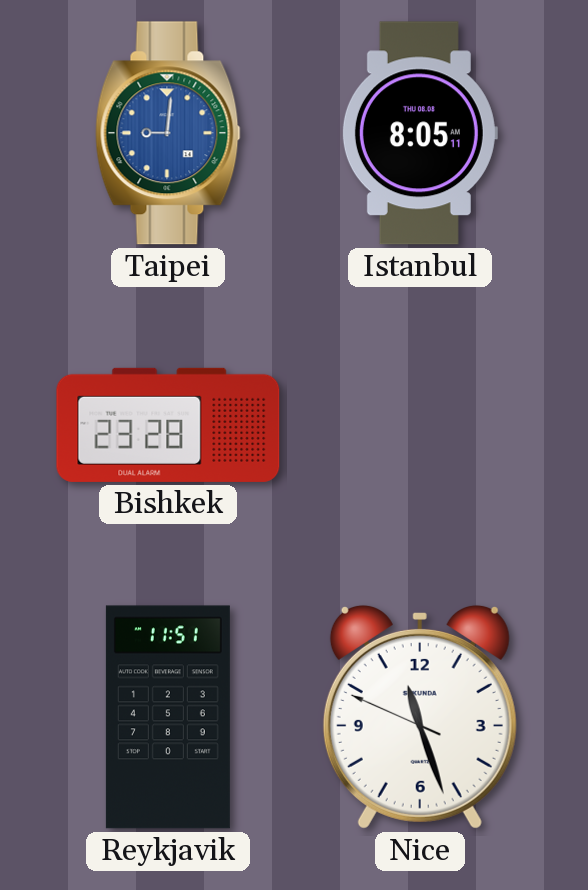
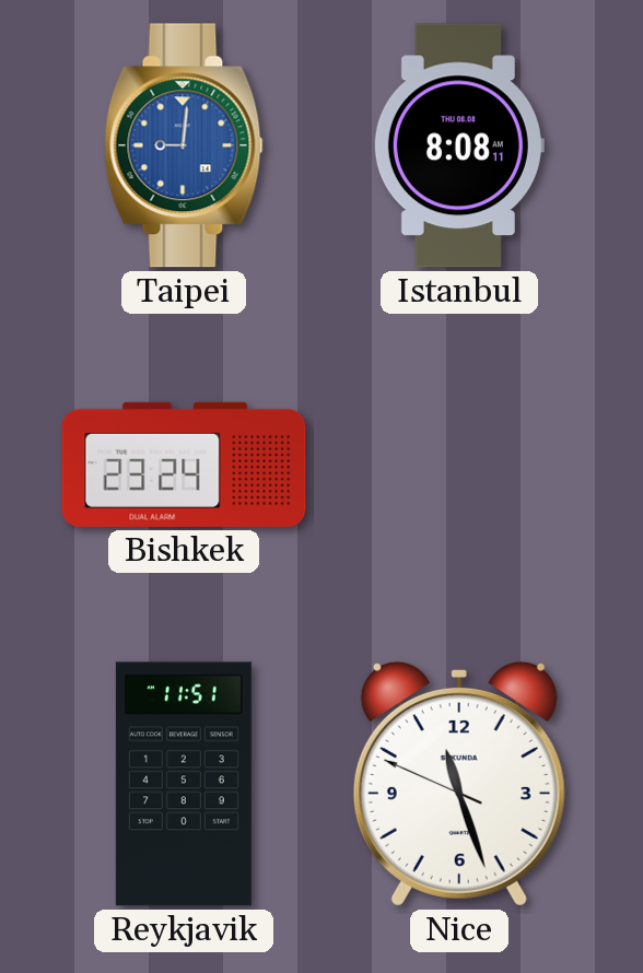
Istanbul: 8:05 -> 8:08
Bishkek: 23:28 -> 23:24
